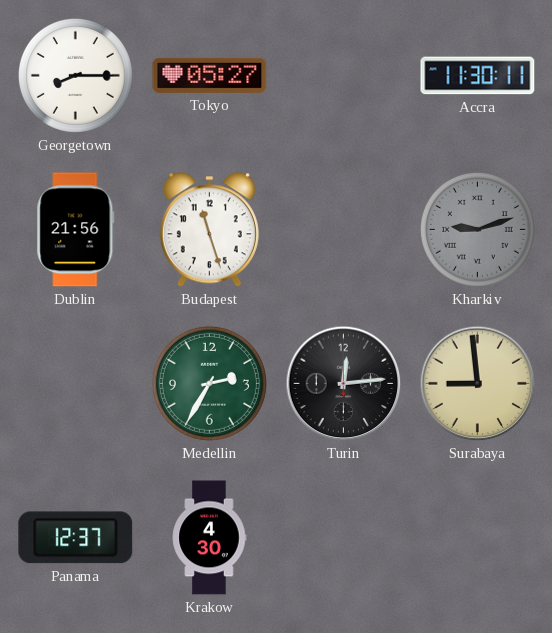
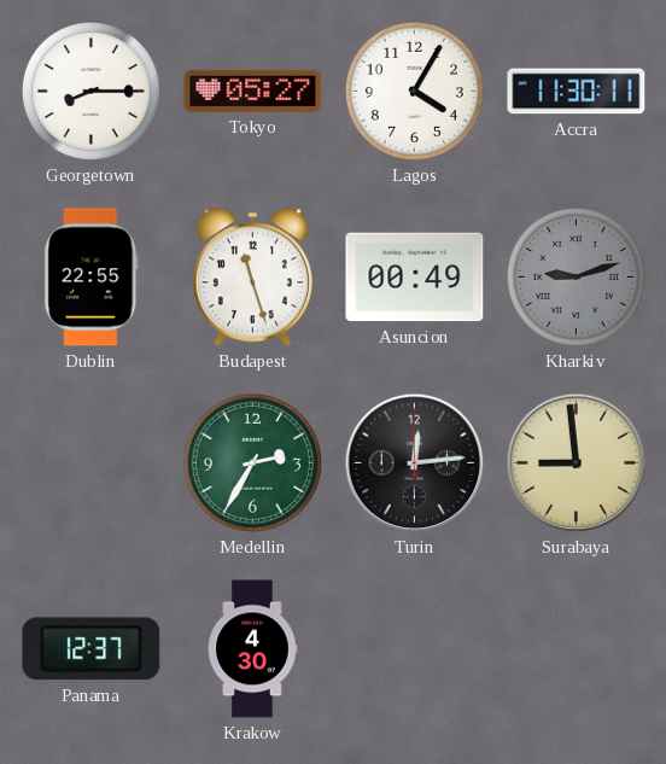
Lagos: none -> 4:05
Dublin: 21:56 -> 22:55
Asuncion: none -> 00:49
